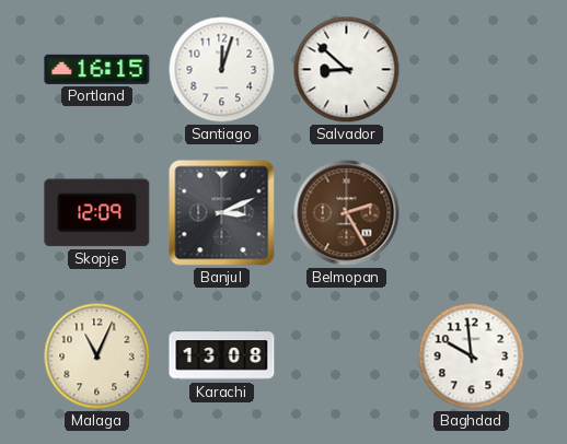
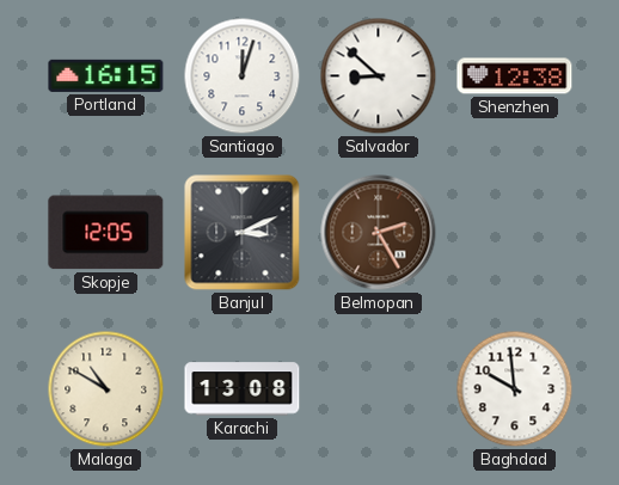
Shenzhen: none -> 12:38
Skopje: 12:09 -> 12:05
Malaga: 11:04 -> 10:50
